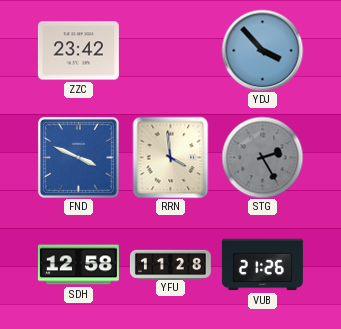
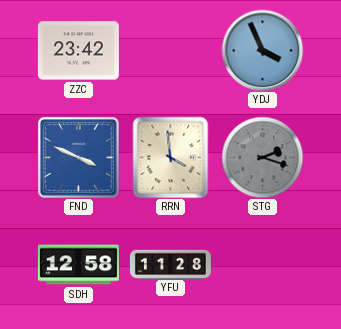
YDJ: 3:53 -> 3:56
STG: 2:25 -> 2:18
VUB: 21:26 -> none
